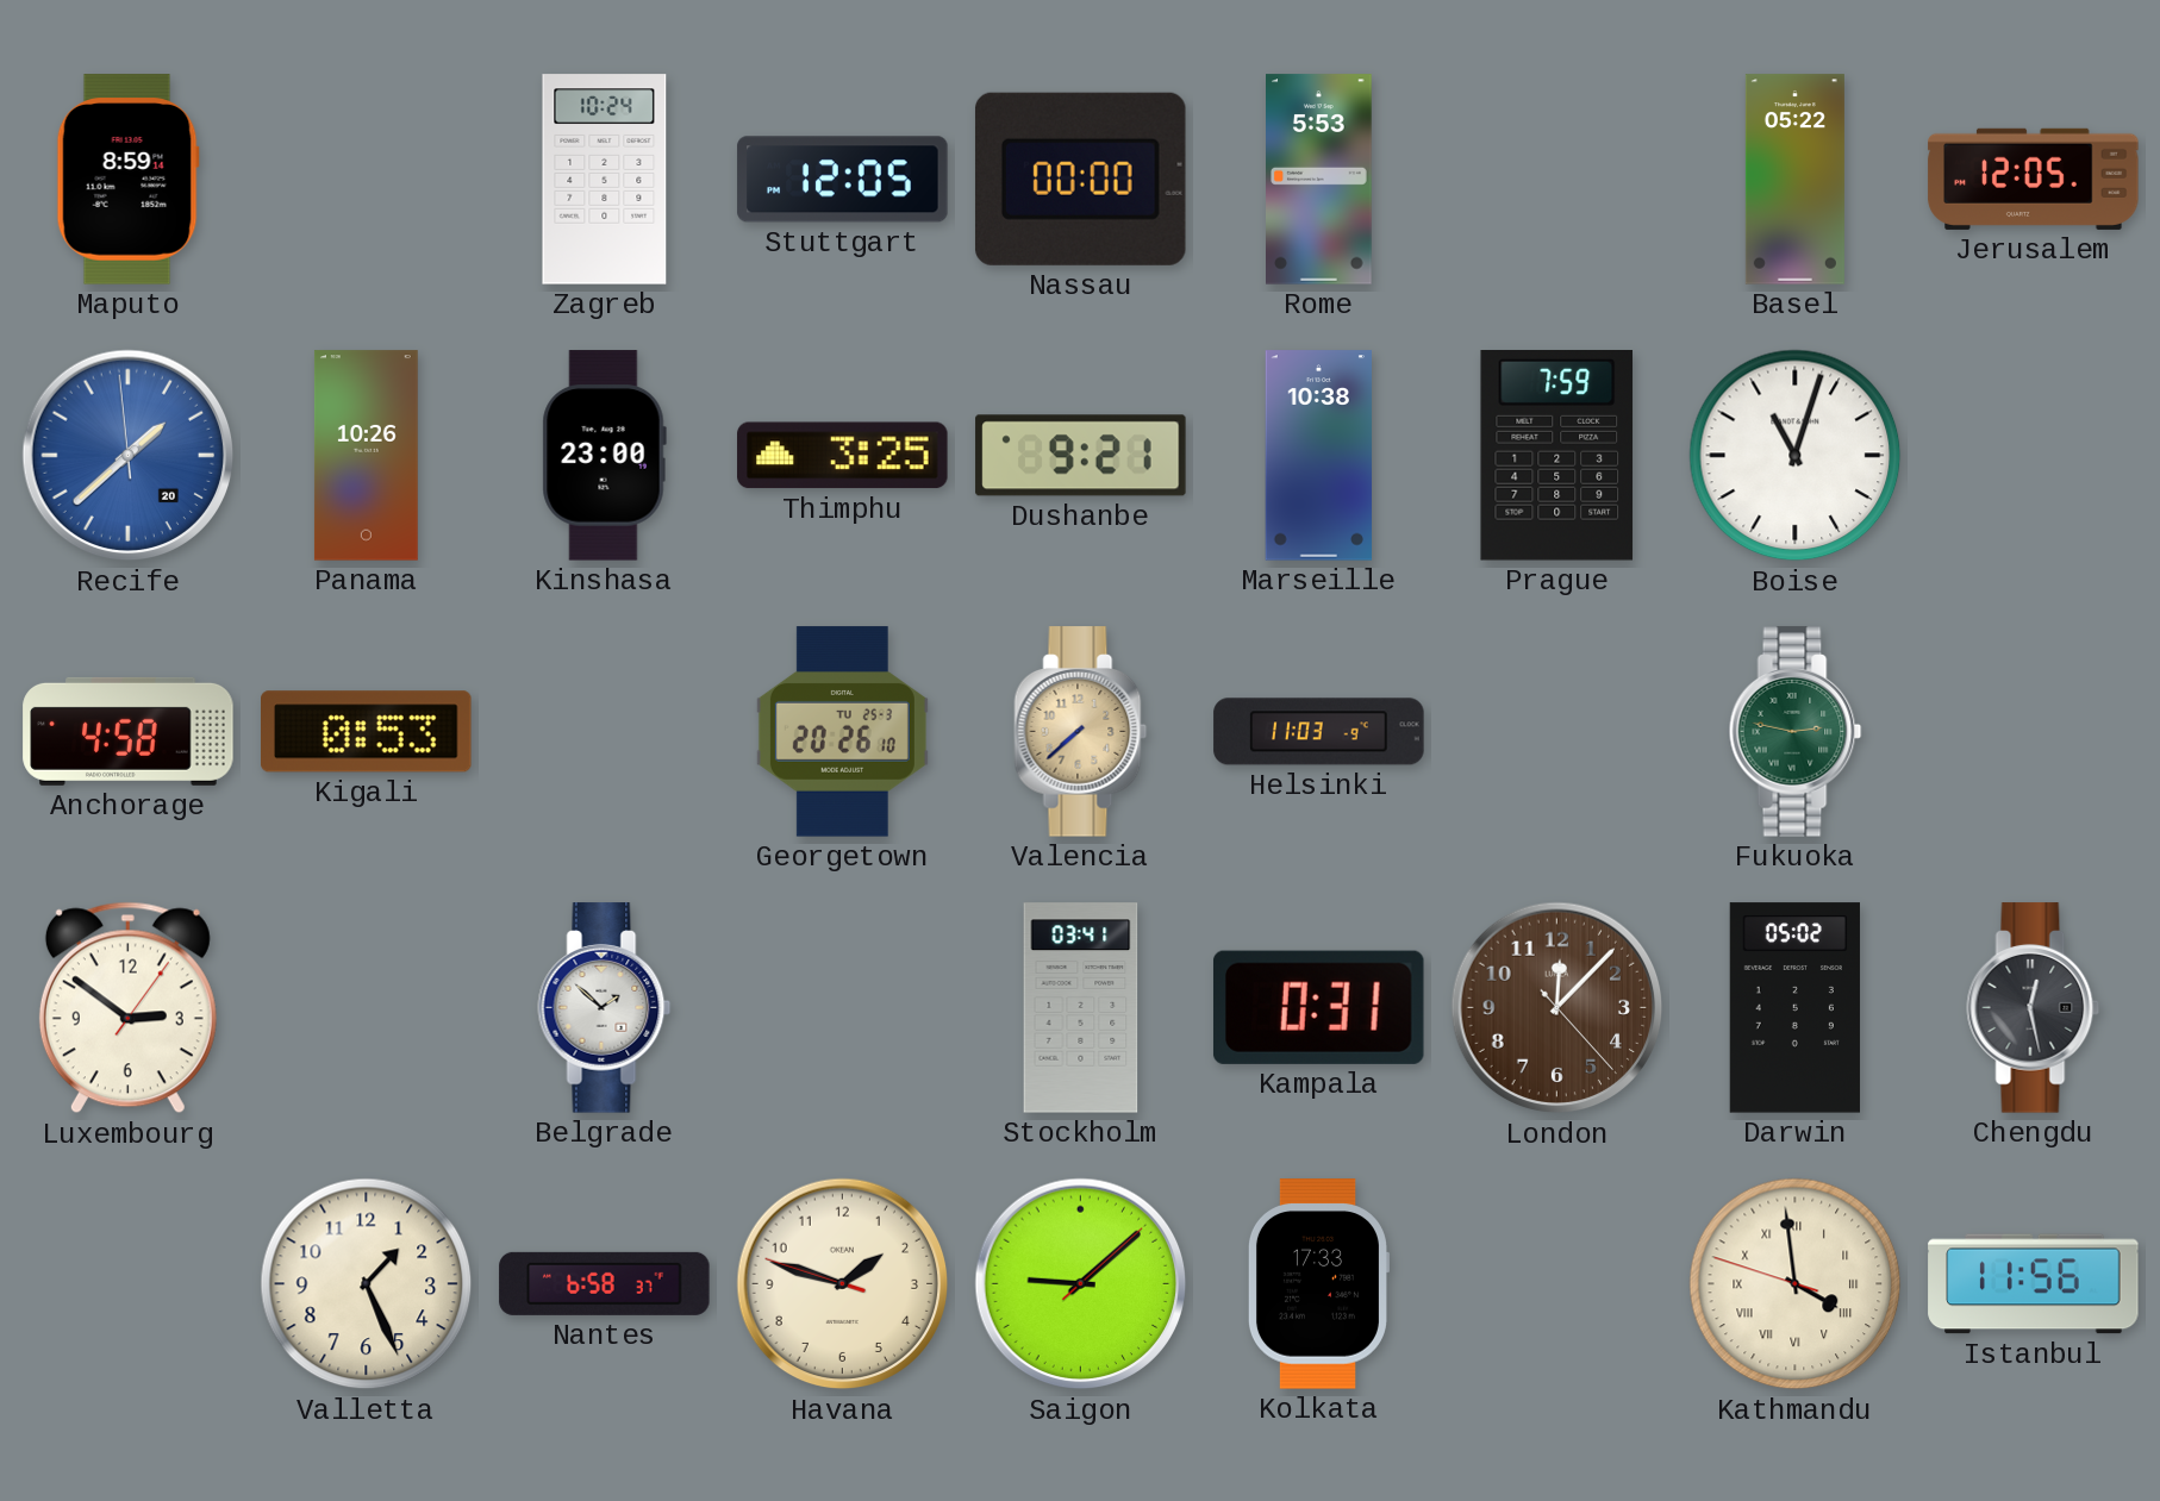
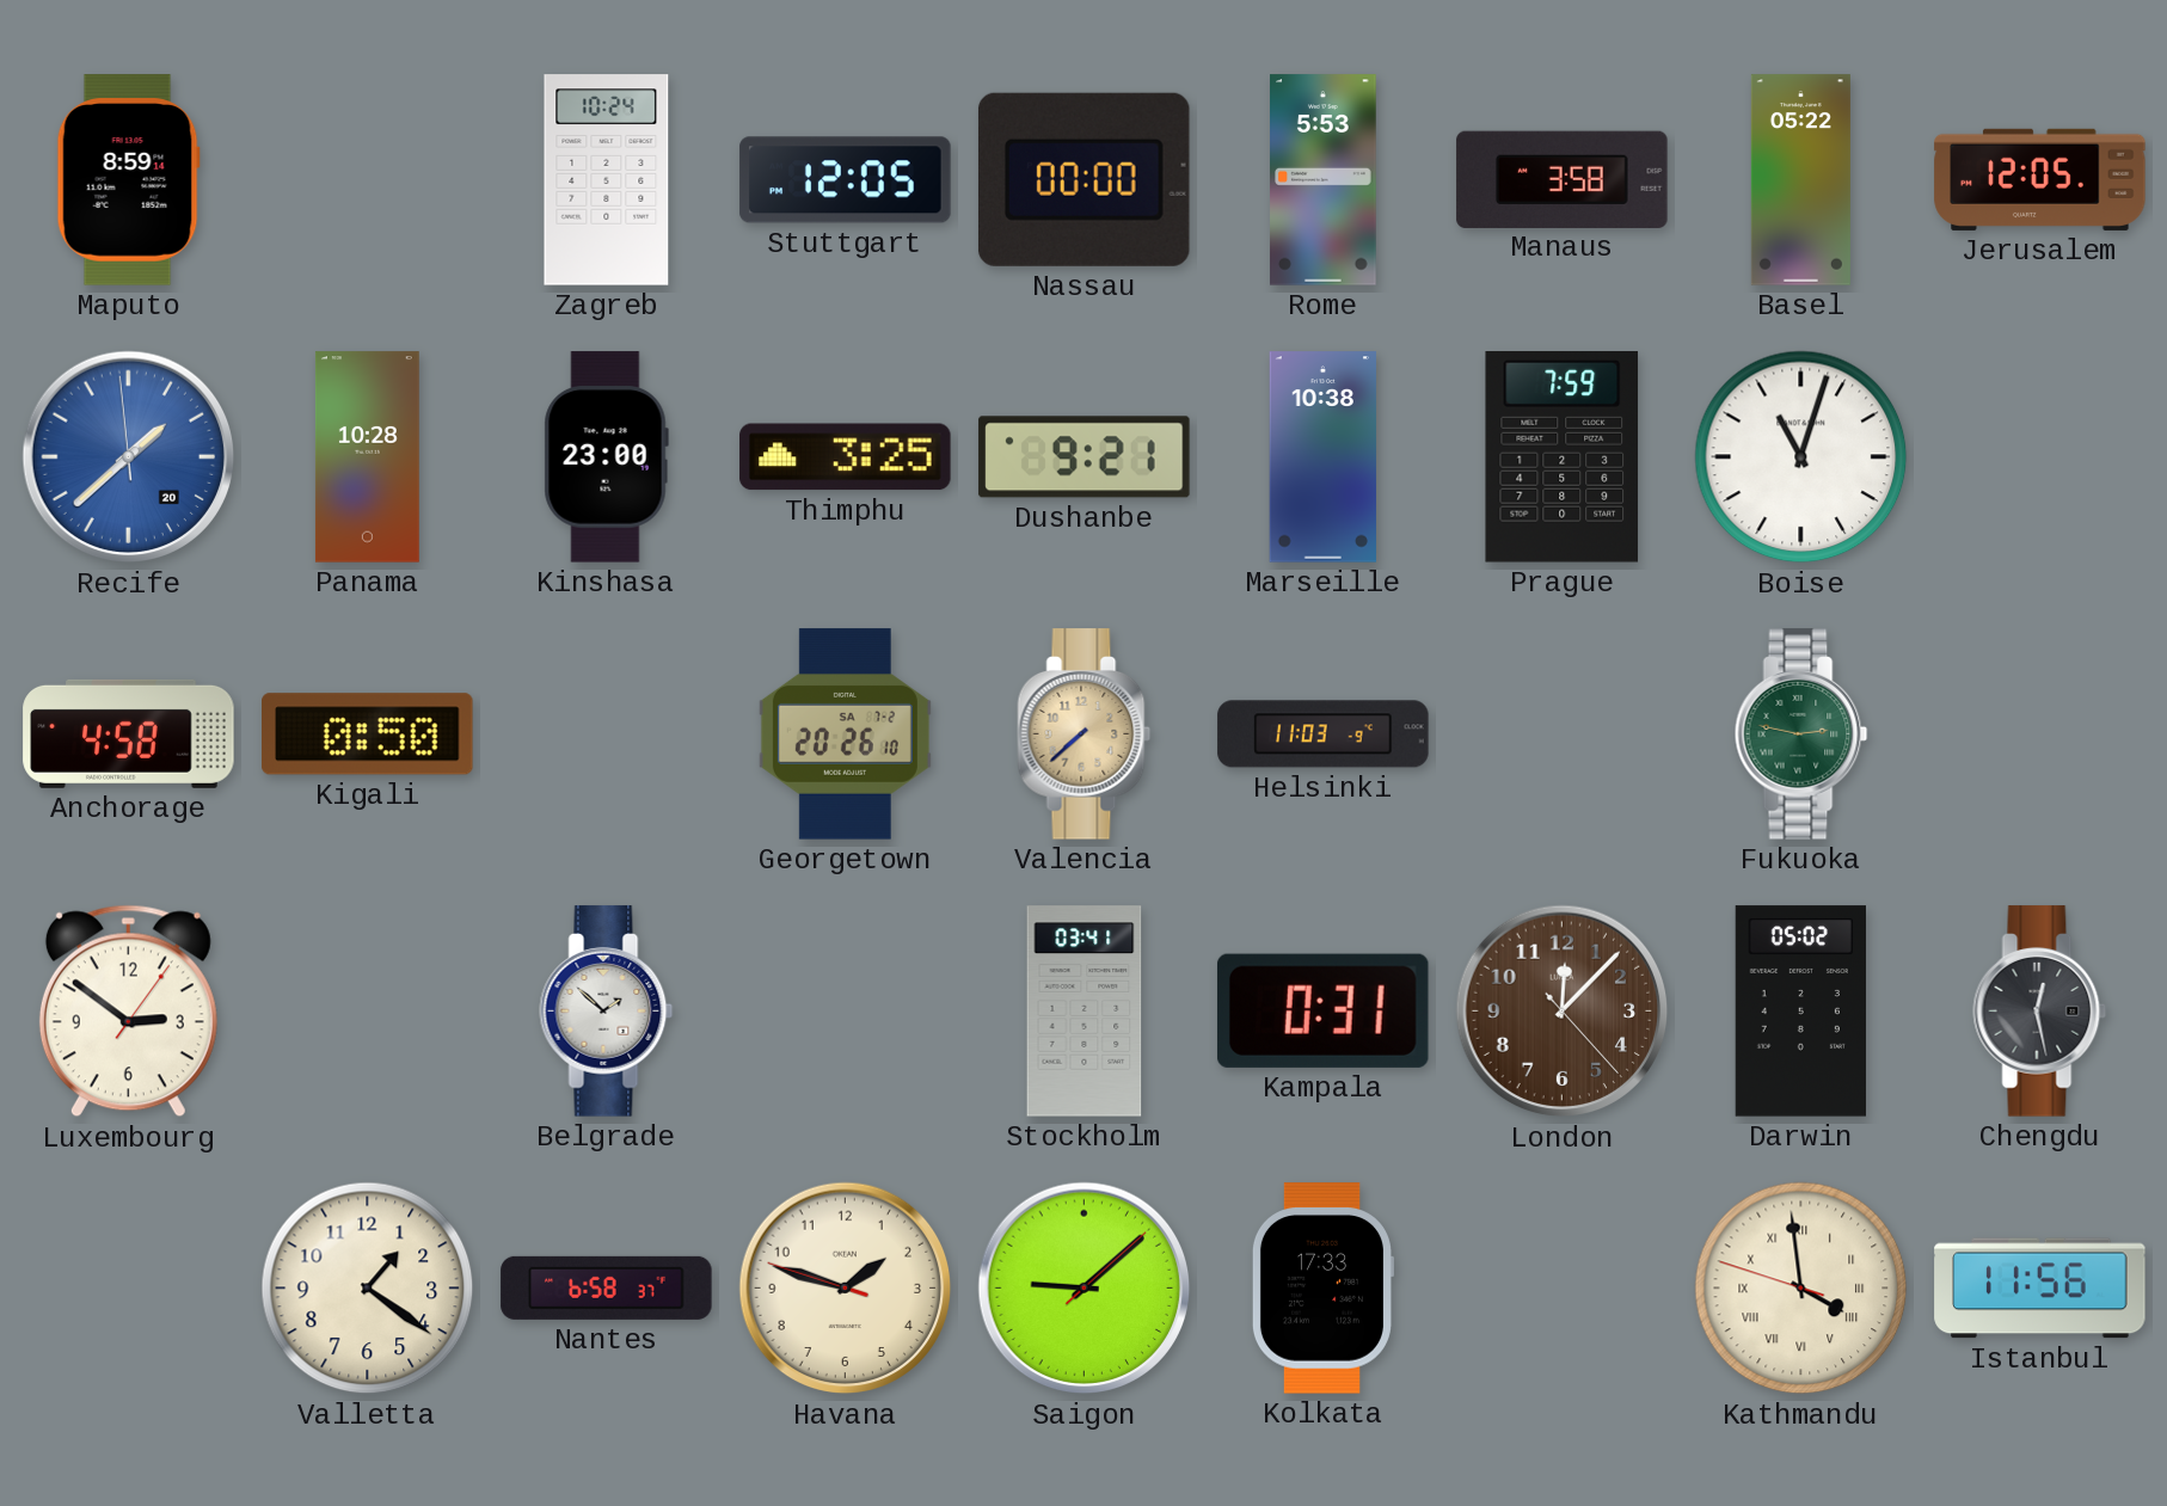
Manaus: none -> 3:58
Panama: 10:26 -> 10:28
Kigali: 0:53 -> 0:50
Georgetown date: TU 25-3 -> SA 7-2
Valletta: 1:26 -> 1:21
